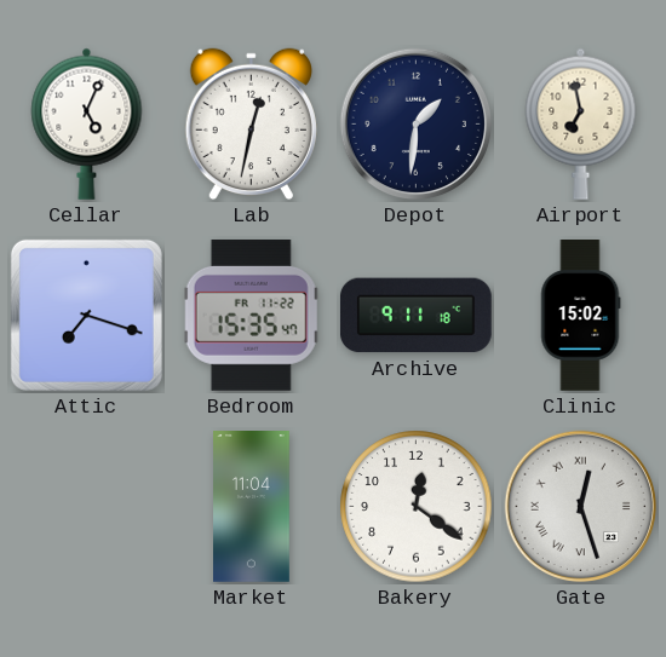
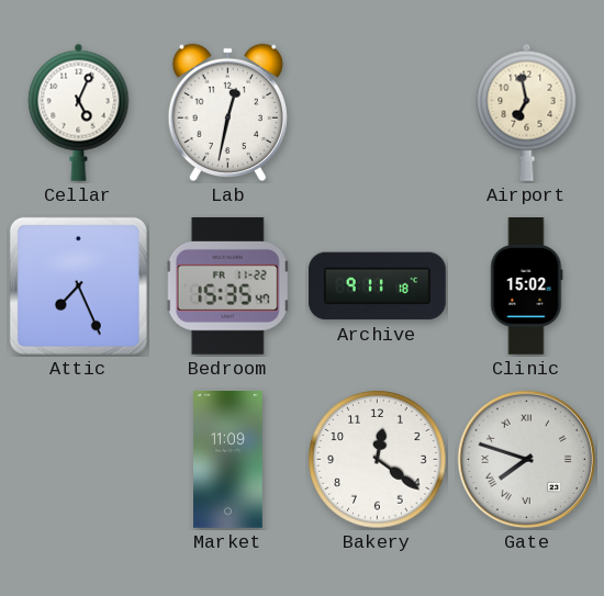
Depot: 1:31 -> none
Attic: 7:18 -> 7:26
Market: 11:04 -> 11:09
Gate: 12:27 -> 7:48
